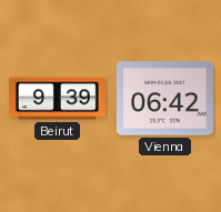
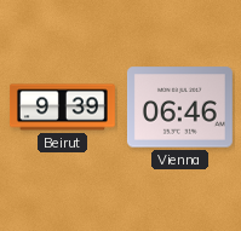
Vienna: 06:42 -> 06:46
